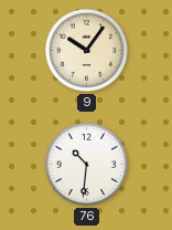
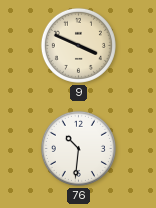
9: 10:06 -> 3:49
